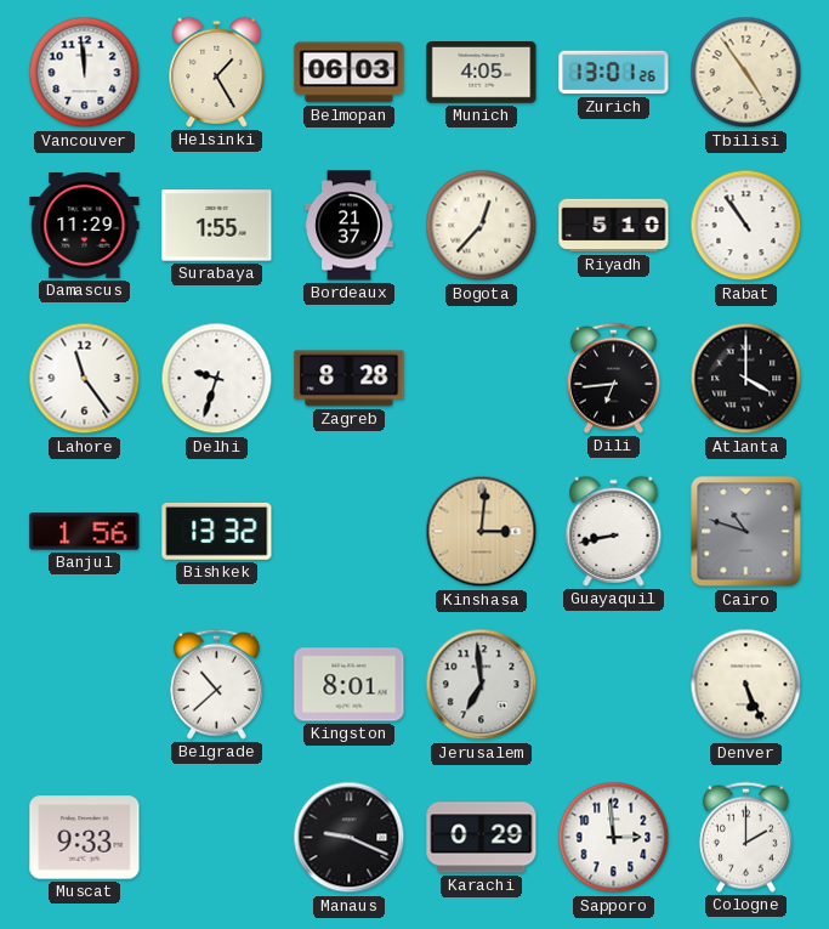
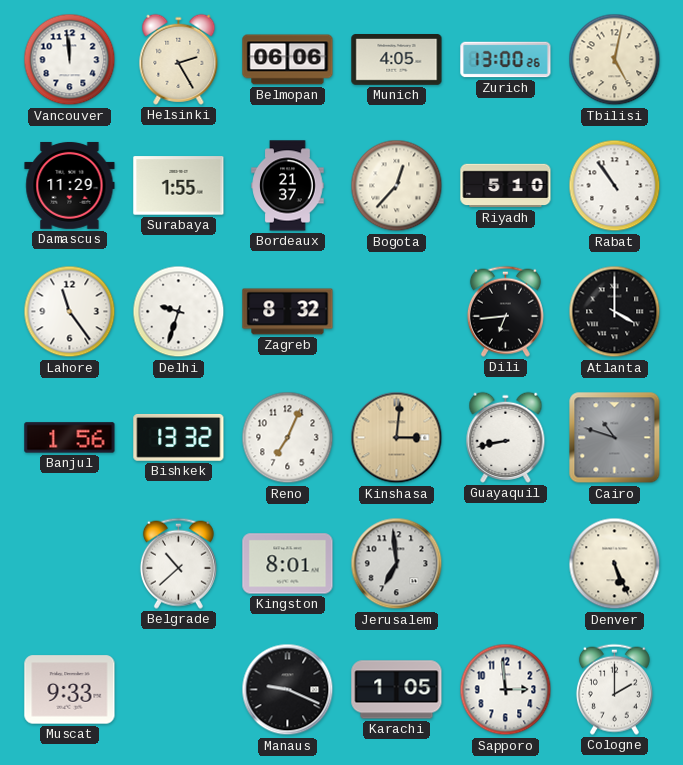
Helsinki: 1:25 -> 2:25
Belmopan: 06:03 -> 06:06
Zurich: 13:01 -> 13:00
Tbilisi: 4:54 -> 5:02
Zagreb: 8:28 -> 8:32
Reno: none -> 7:04
Karachi: 0:29 -> 1:05
